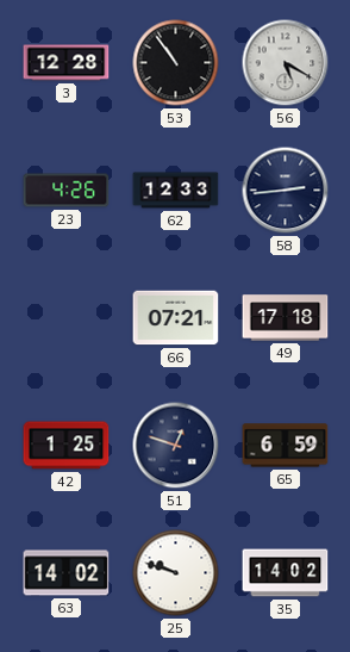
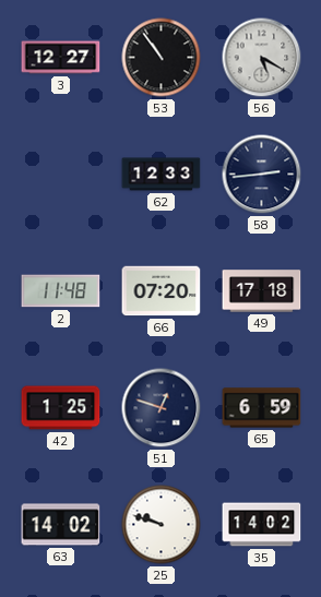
3: 12:28 -> 12:27
23: 4:26 -> none
2: none -> 11:48
66: 07:21 -> 07:20
